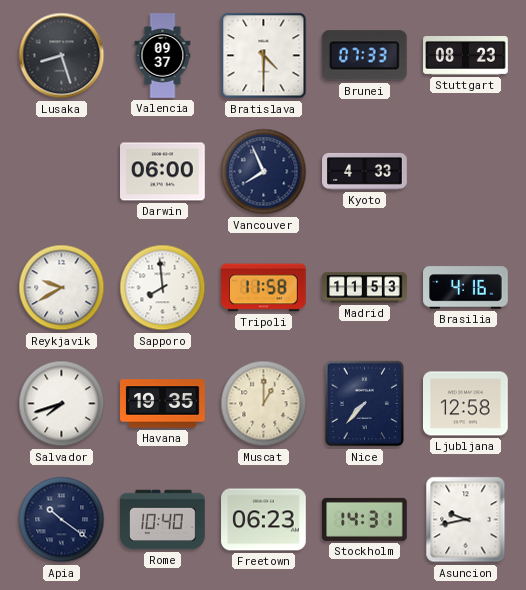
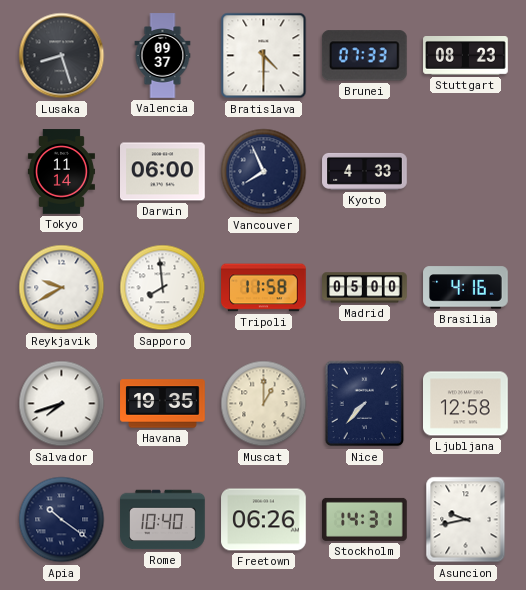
Tokyo: none -> 11:14
Madrid: 11:53 -> 05:00
Freetown: 06:23 -> 06:26
